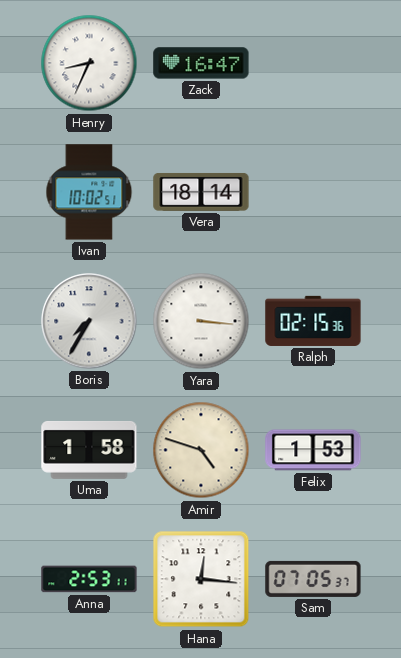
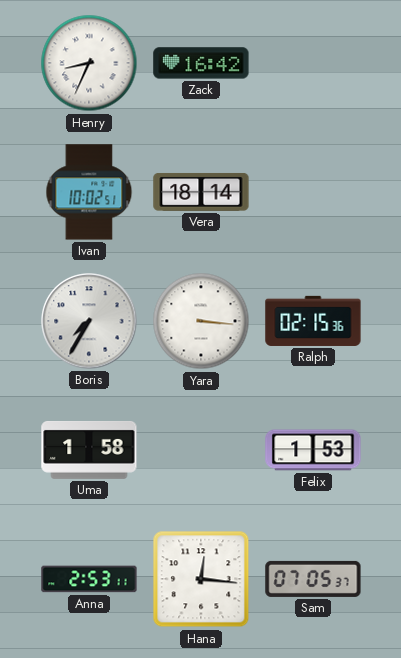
Zack: 16:47 -> 16:42
Amir: 4:48 -> none
